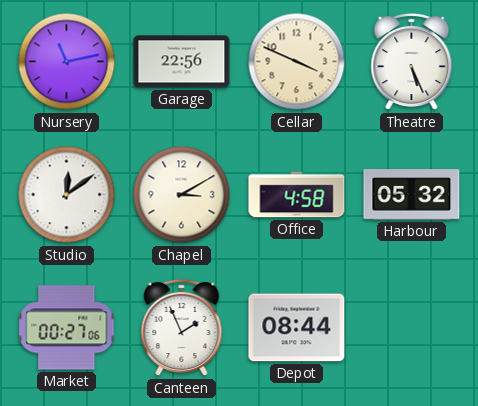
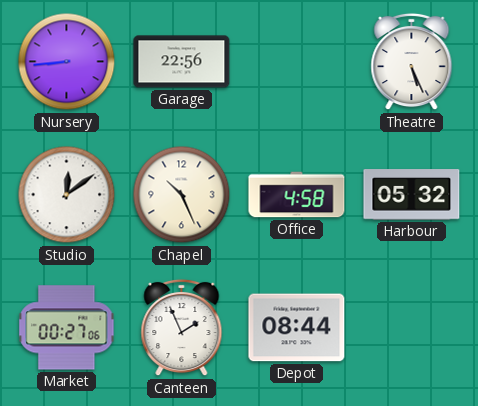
Nursery: 11:13 -> 8:44
Cellar: 3:49 -> none
Chapel: 3:10 -> 10:26
